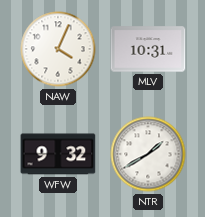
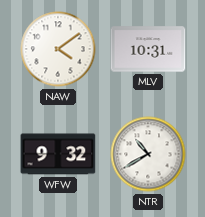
NAW: 4:04 -> 4:09
NTR: 1:40 -> 10:40
